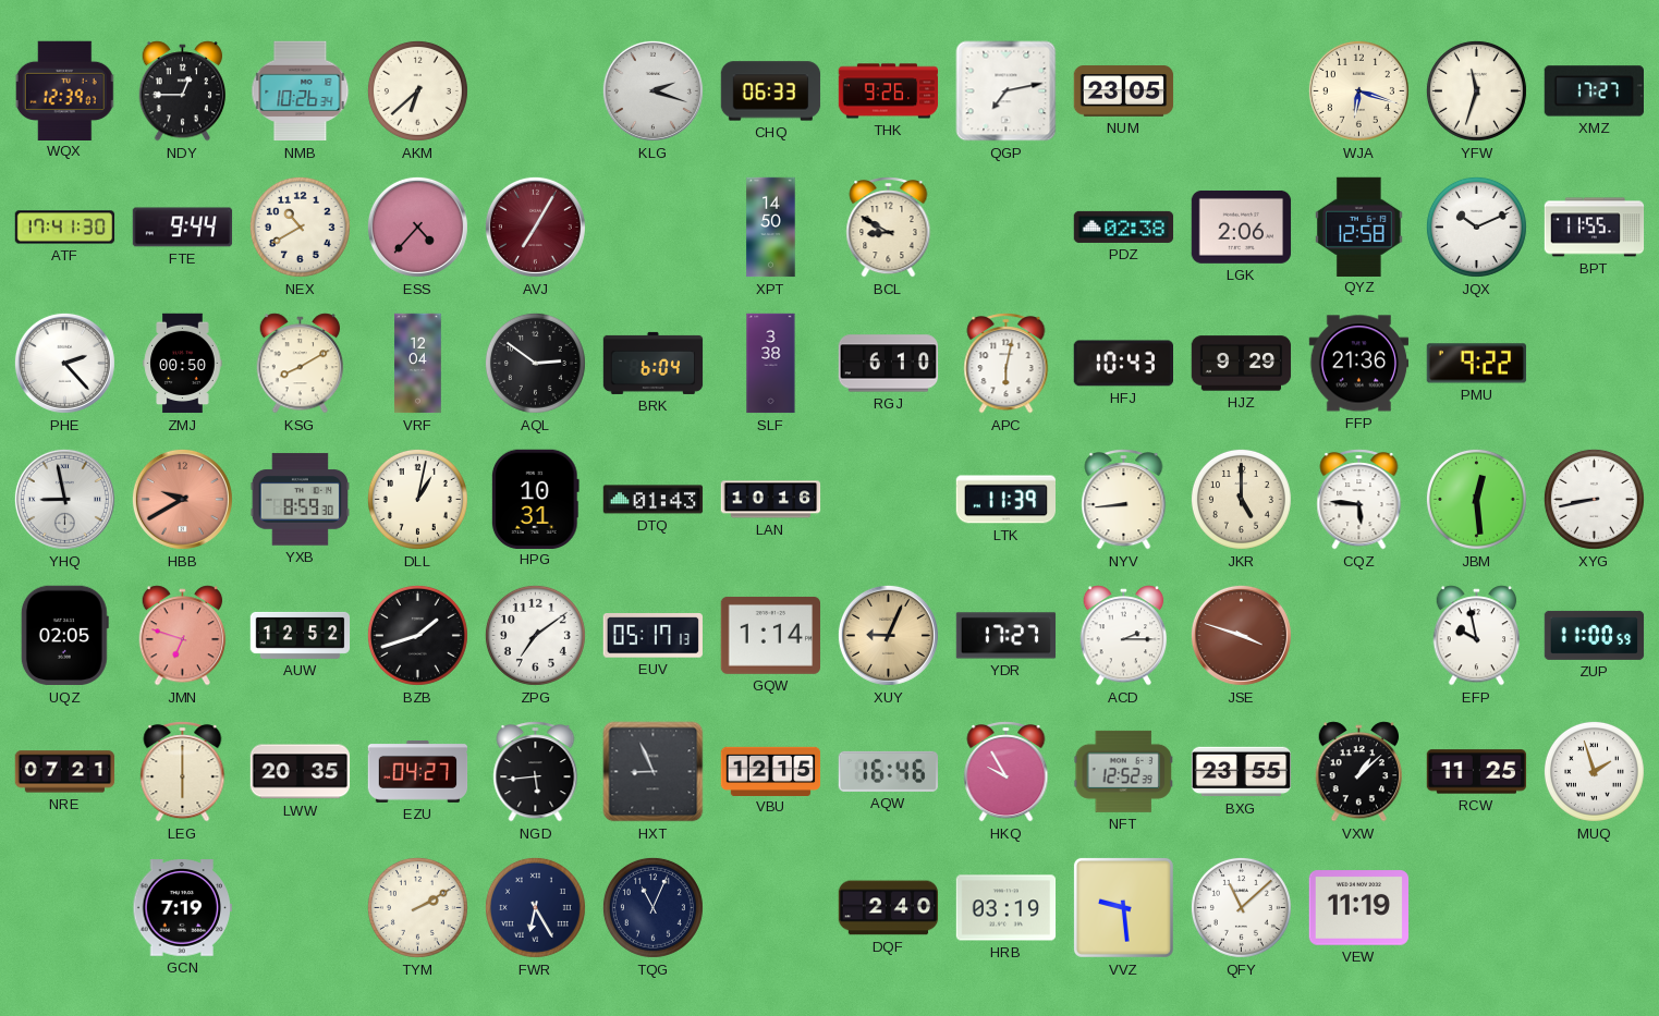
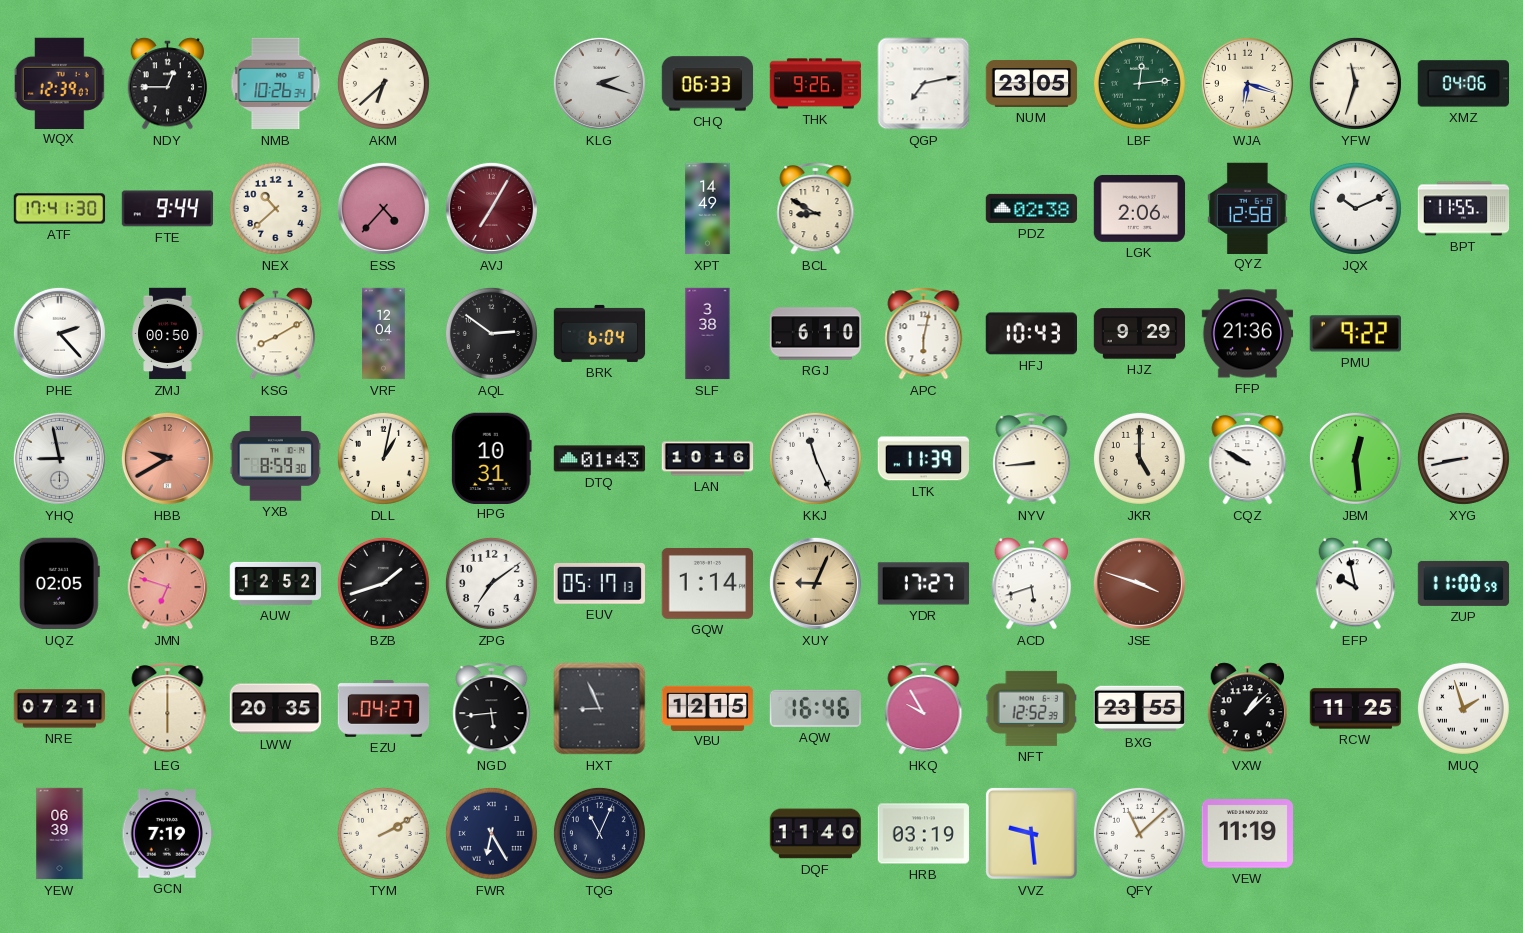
LBF: none -> 12:14
XMZ: 17:27 -> 04:06
NEX: 10:40 -> 10:38
XPT: 14:50 -> 14:49
KKJ: none -> 11:26
CQZ: 5:46 -> 9:50
ACD: 2:15 -> 5:42
YEW: none -> 06:39
DQF: 2:40 -> 11:40
